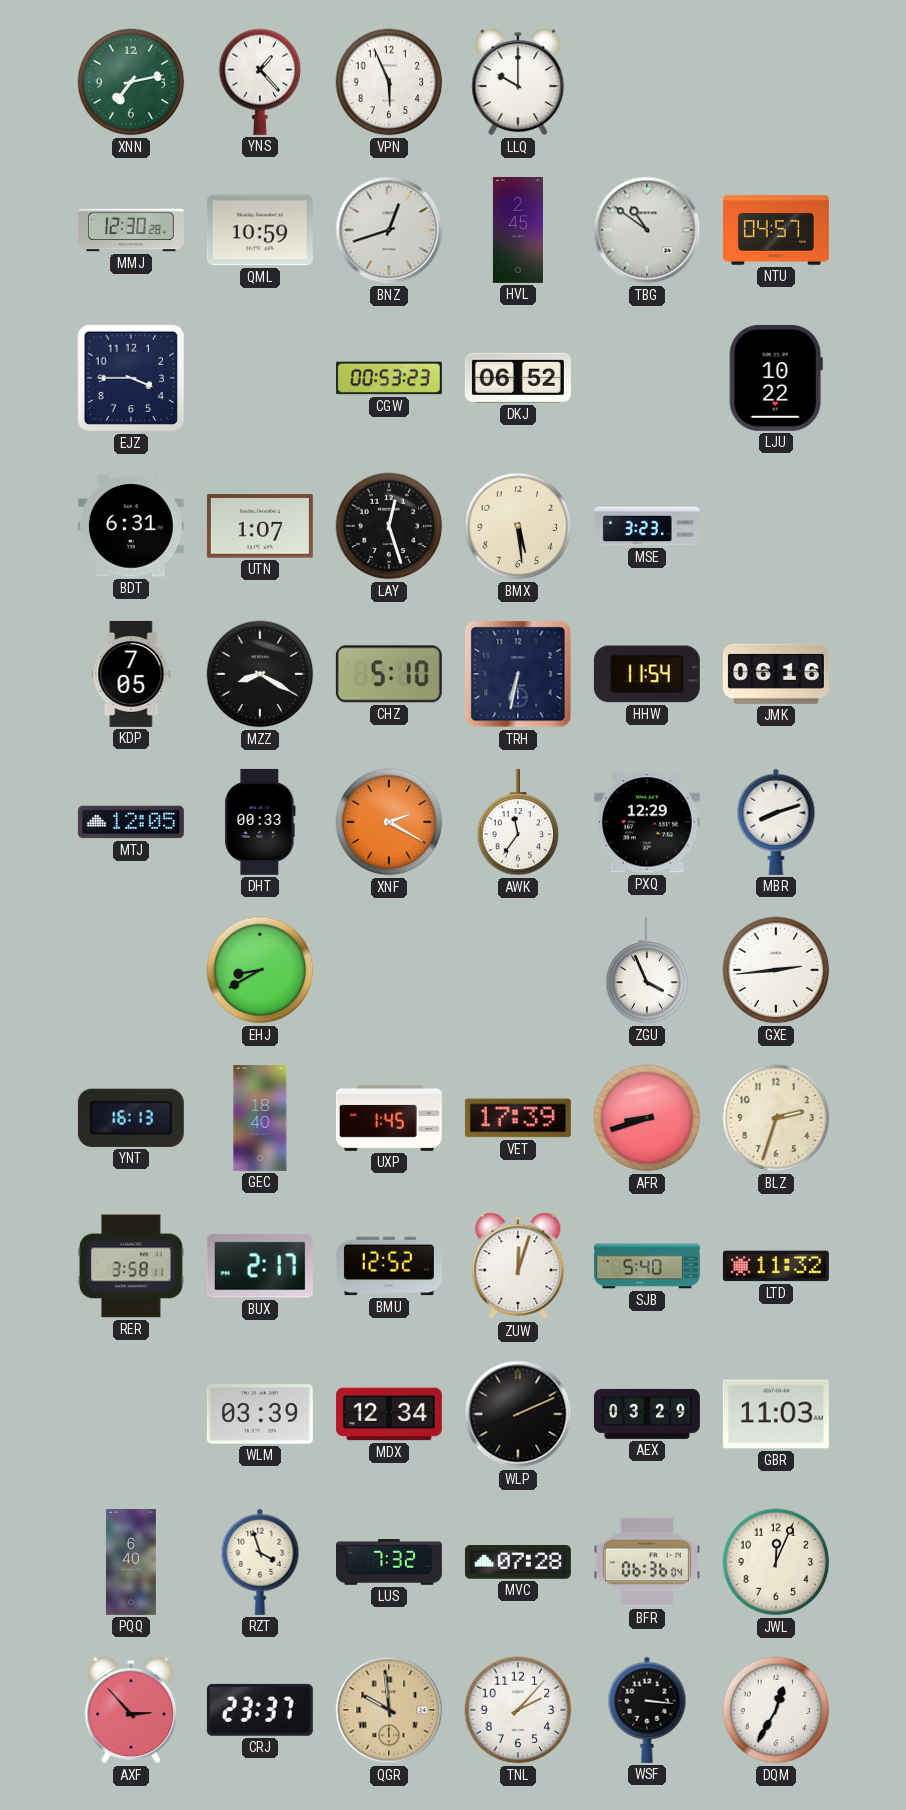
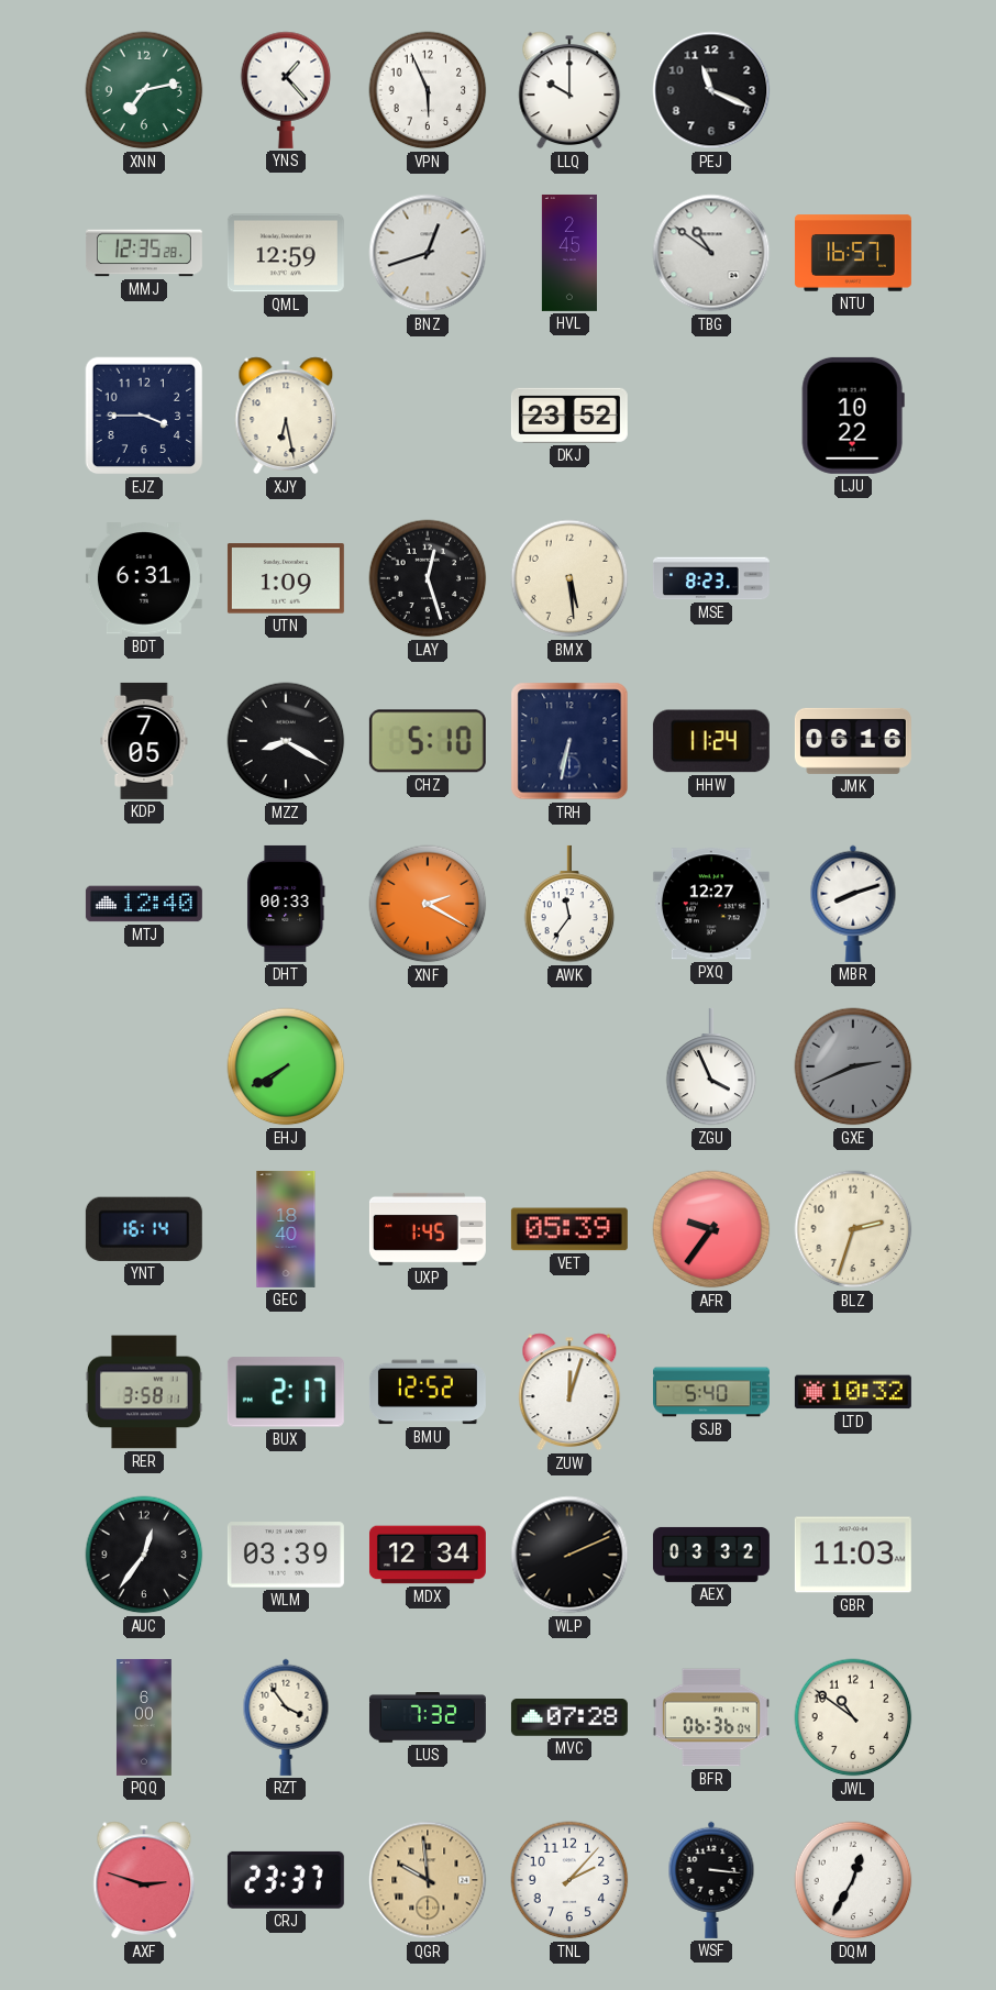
PEJ: none -> 11:19
MMJ: 12:30 -> 12:35
QML: 10:59 -> 12:59
NTU: 04:57 -> 16:57
XJY: none -> 6:28
CGW: 00:53 -> none
DKJ: 06:52 -> 23:52
UTN: 1:07 -> 1:09
MSE: 3:23 -> 8:23
HHW: 11:54 -> 11:24
MTJ: 12:05 -> 12:40
PXQ: 12:29 -> 12:27
EHJ: 8:40 -> 7:40
GXE: 2:44 -> 2:41
GXE dial: white -> grey
YNT: 16:13 -> 16:14
VET: 17:39 -> 05:39
AFR: 8:42 -> 9:36
LTD: 11:32 -> 10:32
AUC: none -> 12:36
AEX: 03:29 -> 03:32
PQQ: 6:40 -> 6:00
RZT: 3:57 -> 3:54
JWL: 12:04 -> 10:51
AXF: 2:53 -> 2:48
